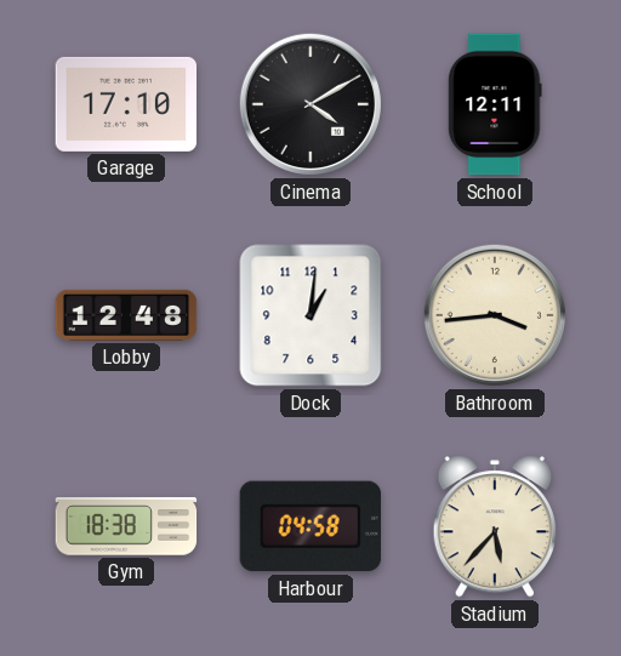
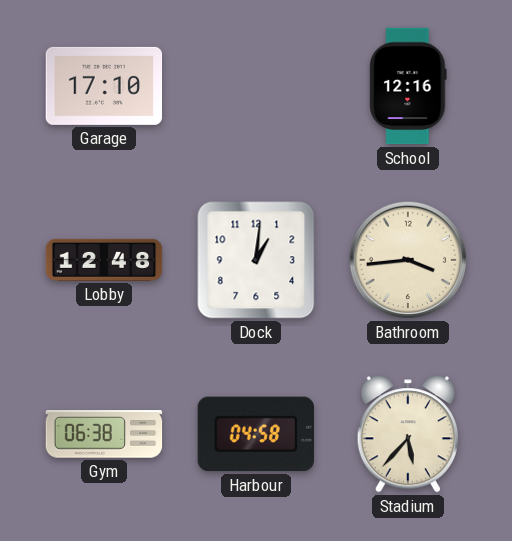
Cinema: 4:10 -> none
School: 12:11 -> 12:16
Gym: 18:38 -> 06:38
